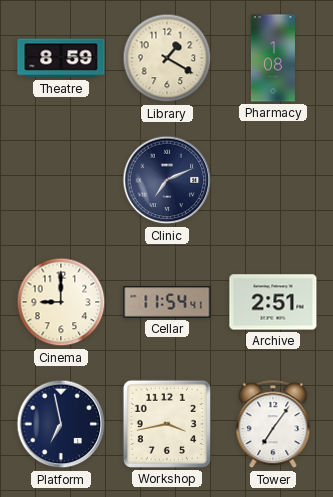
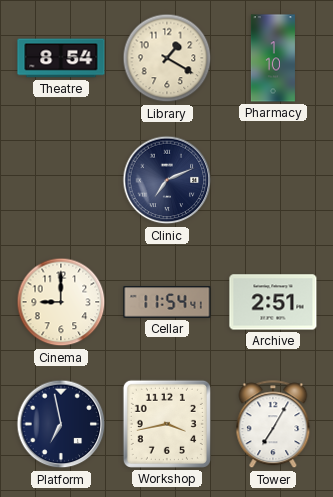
Theatre: 8:59 -> 8:54
Pharmacy: 1:08 -> 1:10
Tower: 7:06 -> 7:05
